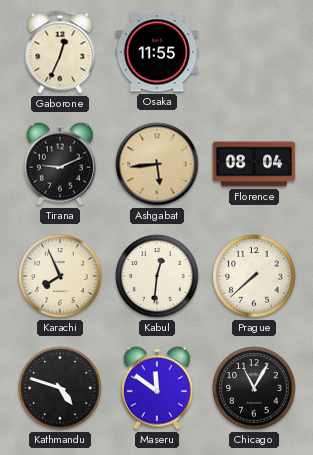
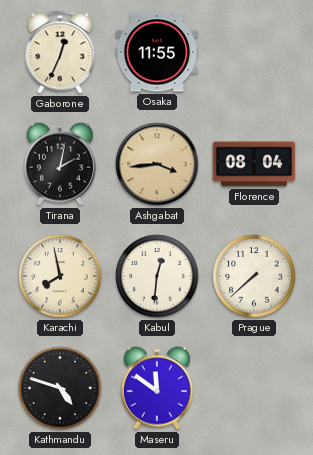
Tirana: 9:11 -> 2:02
Ashgabat: 5:44 -> 3:44
Karachi: 7:56 -> 7:58
Chicago: 11:05 -> none
